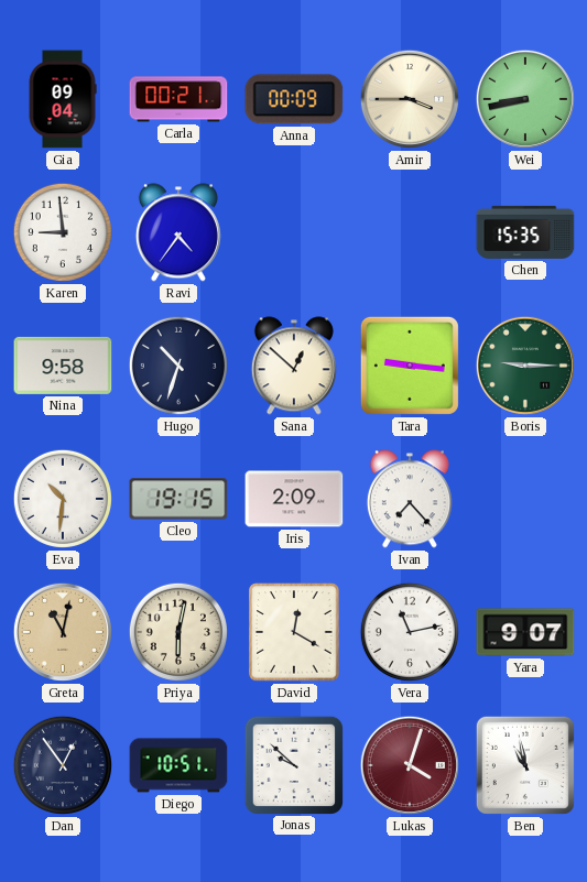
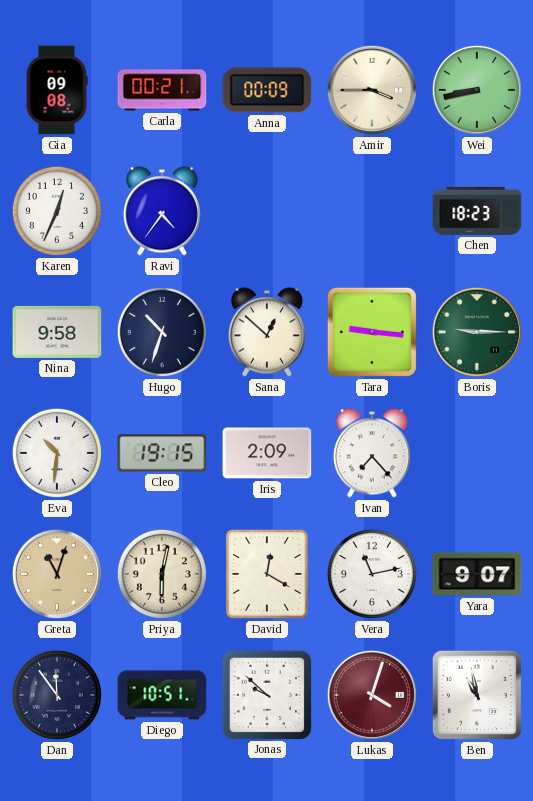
Gia: 09:04 -> 09:08
Karen: 8:59 -> 12:34
Chen: 15:35 -> 18:23
Greta: 11:02 -> 11:03
Dan: 12:54 -> 11:54
